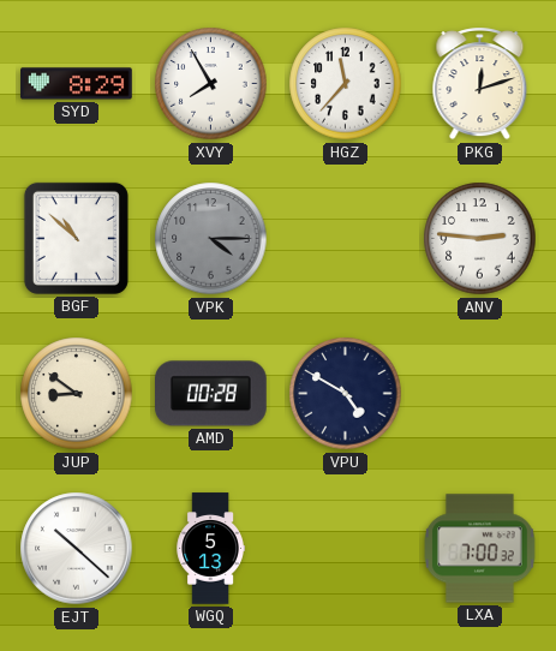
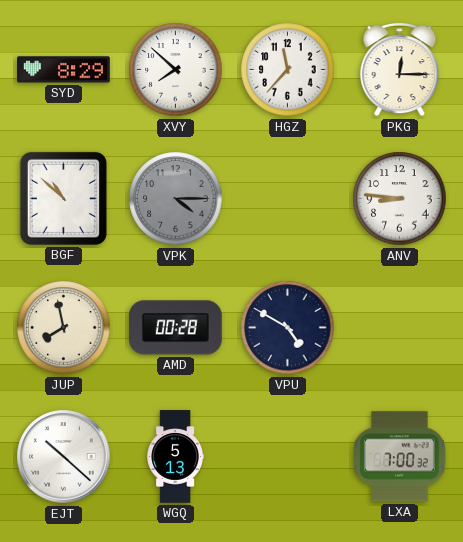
XVY: 7:55 -> 7:52
PKG: 12:12 -> 12:15
ANV: 2:46 -> 8:46
JUP: 8:51 -> 7:58
